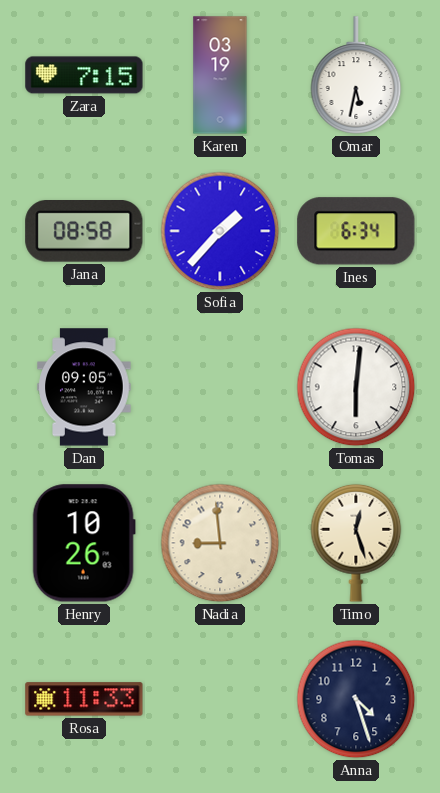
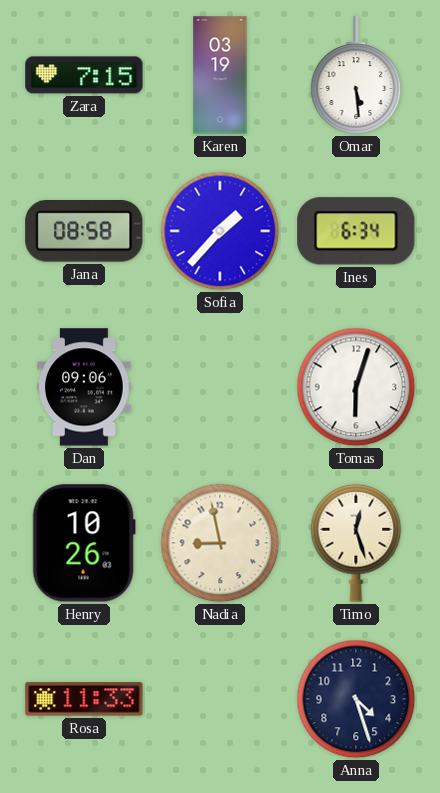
Omar: 5:32 -> 5:29
Dan: 09:05 -> 09:06
Tomas: 6:01 -> 6:03
Nadia: 8:59 -> 8:58
